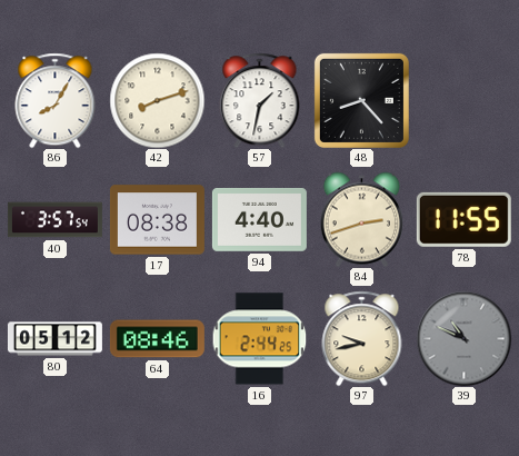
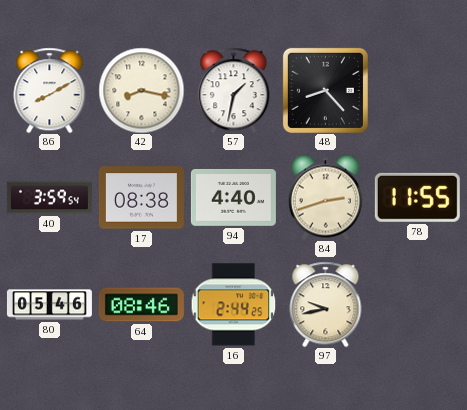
86: 8:05 -> 8:10
42: 8:12 -> 8:17
40: 3:57 -> 3:59
80: 05:12 -> 05:46
39: 10:49 -> none
